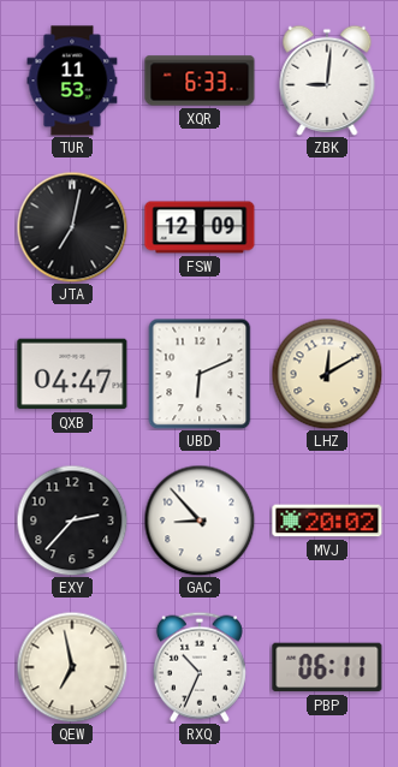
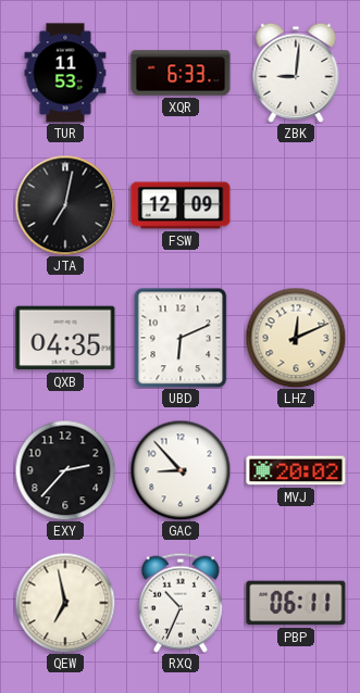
QXB: 04:47 -> 04:35
LHZ: 12:10 -> 12:11
